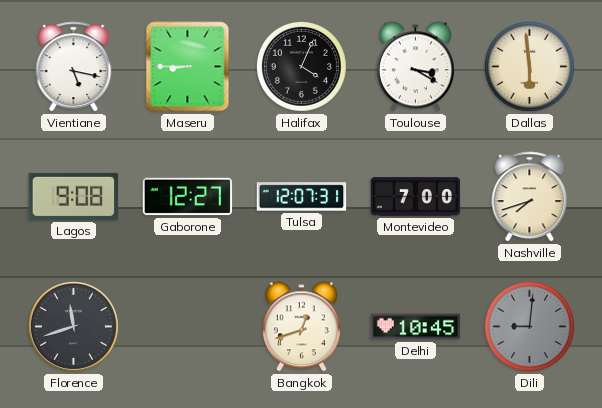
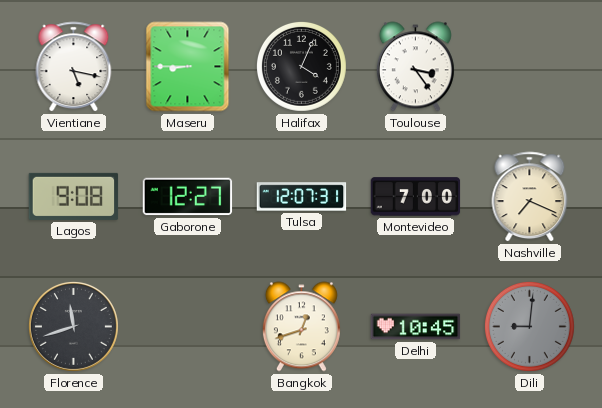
Toulouse: 3:20 -> 3:24
Dallas: 5:59 -> none
Nashville: 7:42 -> 7:19
